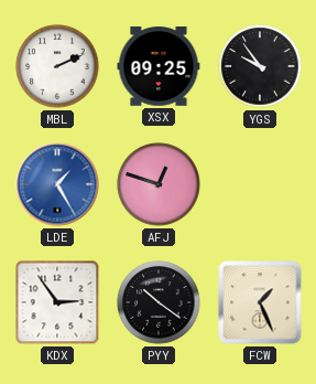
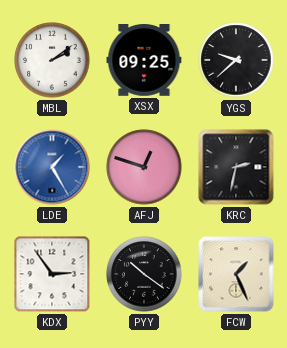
MBL: 2:11 -> 2:09
YGS: 9:54 -> 9:38
KRC: none -> 2:32
